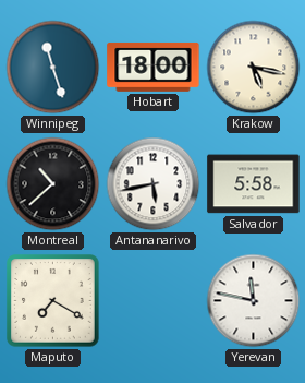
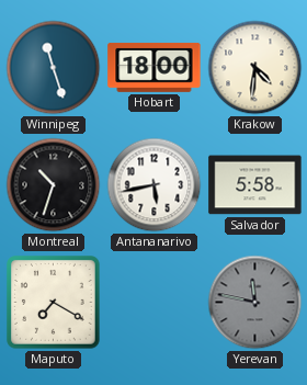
Krakow: 5:17 -> 4:31
Montreal: 10:38 -> 10:33
Yerevan dial: white -> grey
